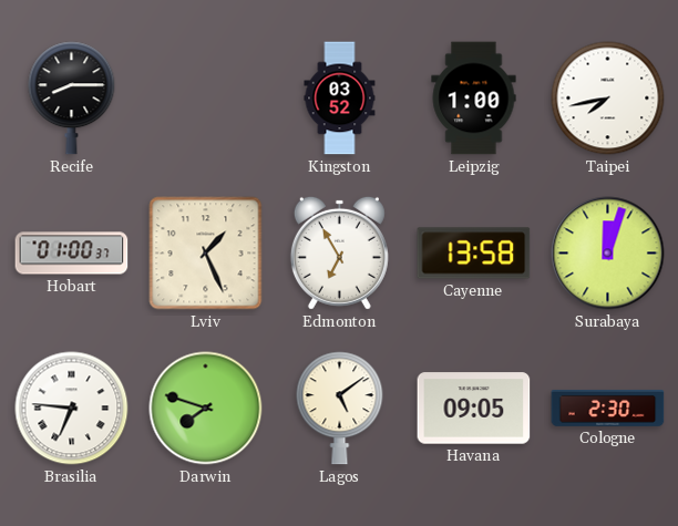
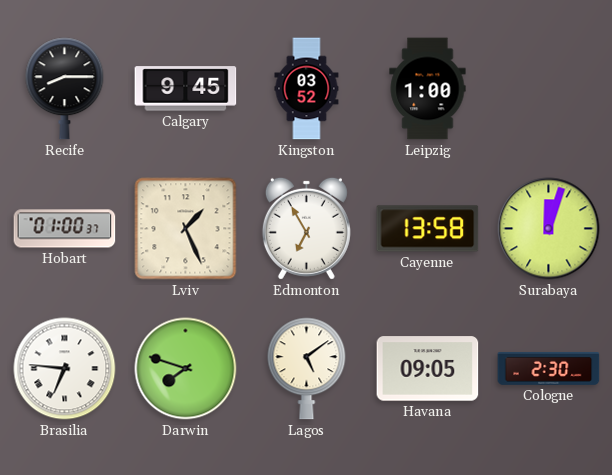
Calgary: none -> 9:45
Taipei: 7:43 -> none
